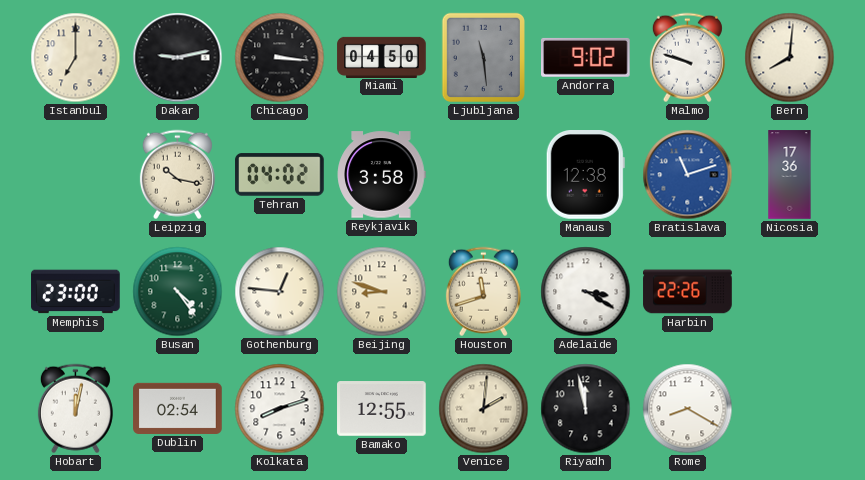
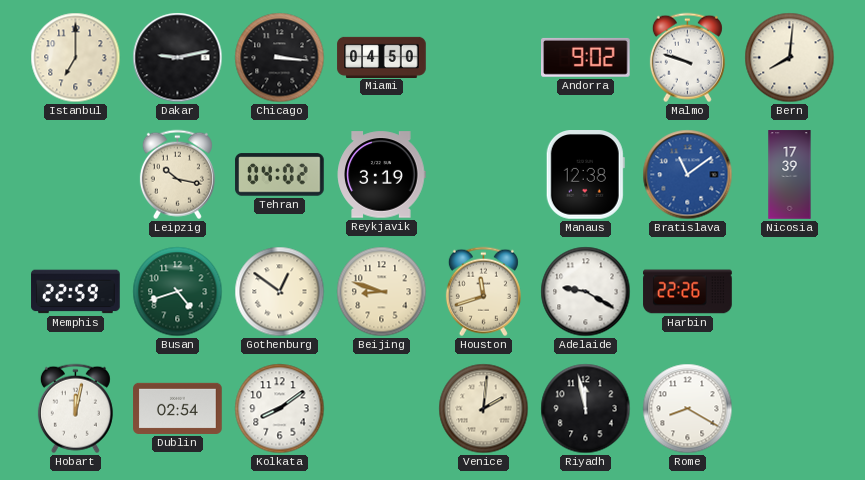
Ljubljana: 11:29 -> none
Reykjavik: 3:58 -> 3:19
Bratislava: 11:12 -> 11:09
Nicosia: 17:36 -> 17:39
Memphis: 23:00 -> 22:59
Busan: 4:24 -> 4:42
Gothenburg: 12:46 -> 12:51
Adelaide: 3:20 -> 9:20
Kolkata: 8:12 -> 8:09
Bamako: 12:55 -> none
